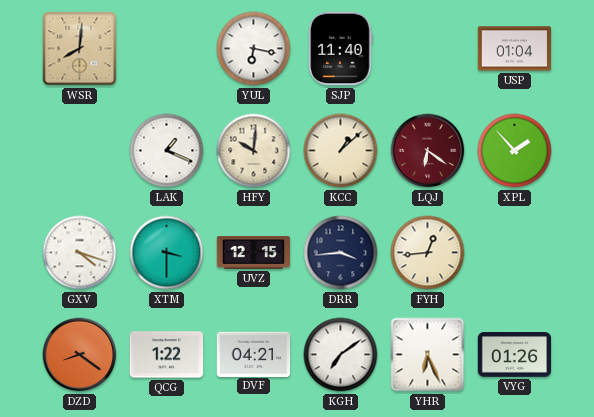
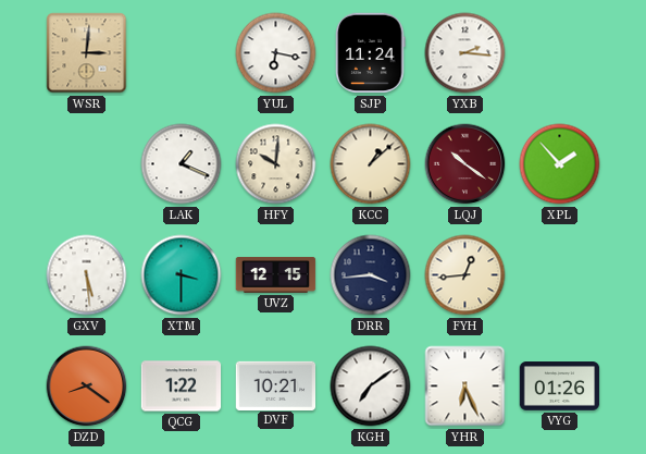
WSR: 8:01 -> 3:01
SJP: 11:40 -> 11:24
YXB: none -> 2:16
USP: 01:04 -> none
LQJ: 6:21 -> 10:21
GXV: 4:18 -> 5:29
DVF: 04:21 -> 10:21
